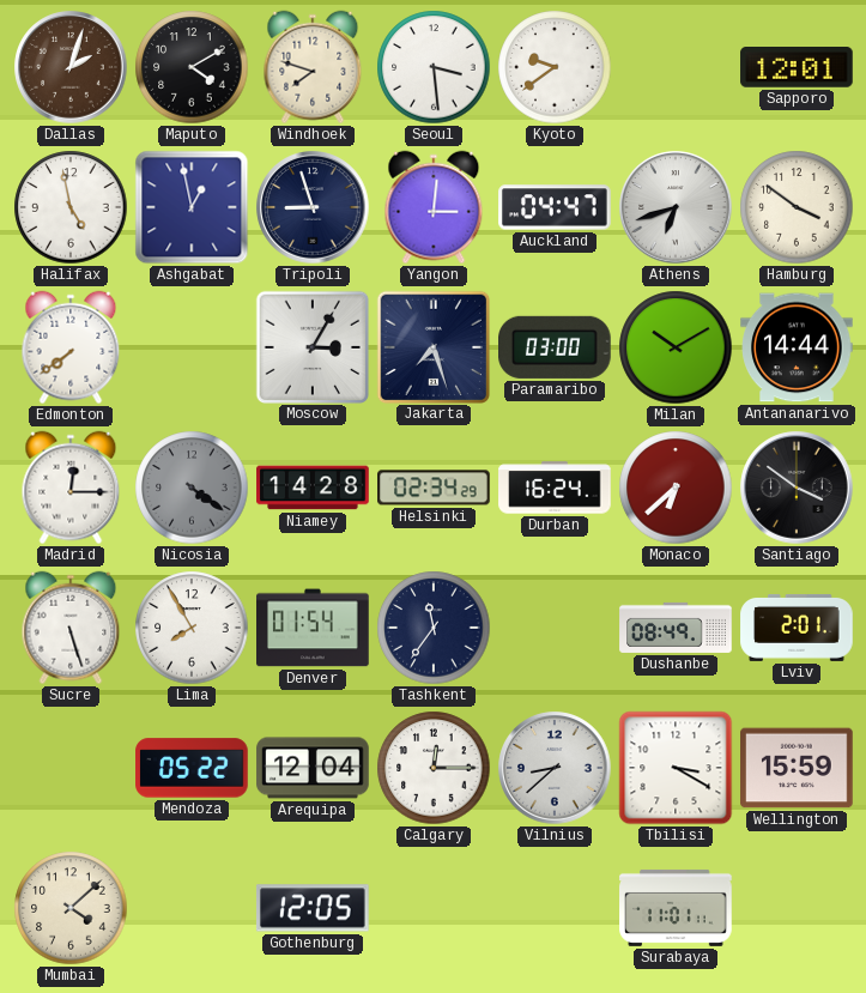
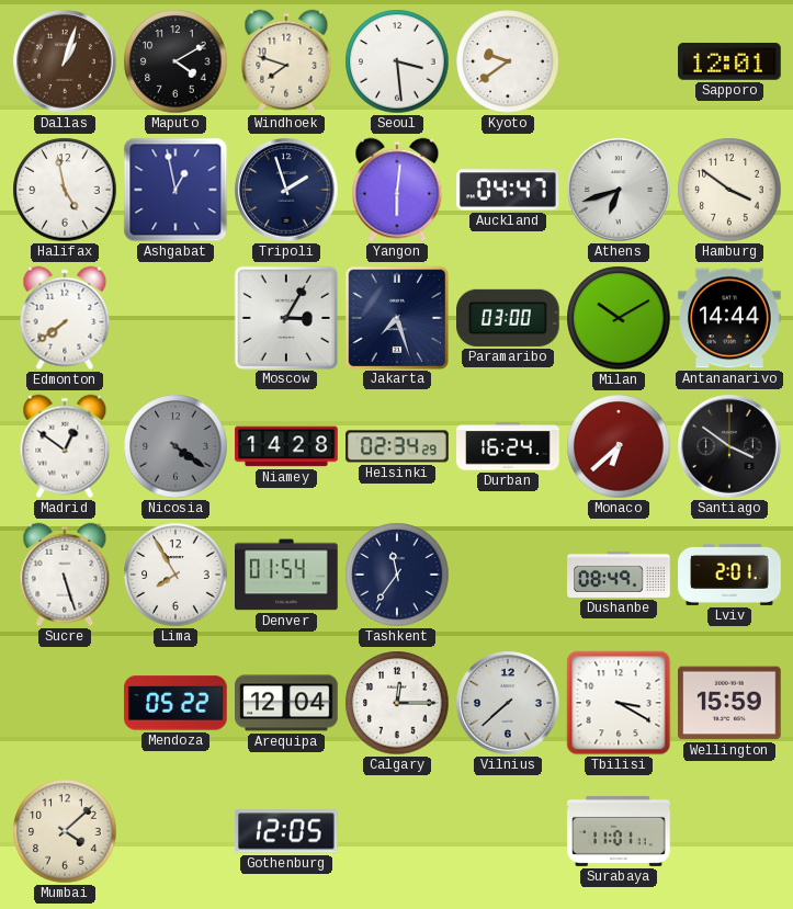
Dallas: 2:03 -> 1:03
Tripoli: 8:57 -> 1:57
Yangon: 3:01 -> 6:01
Madrid: 12:15 -> 12:51
Vilnius: 8:38 -> 7:38
